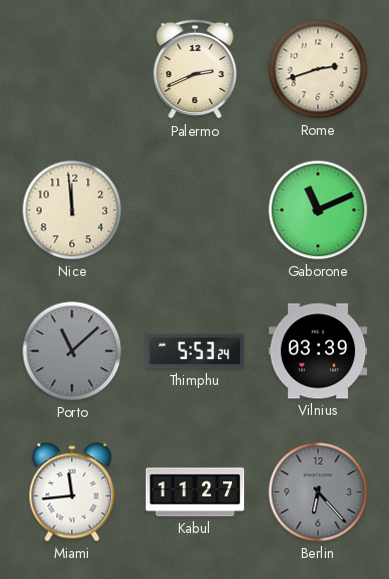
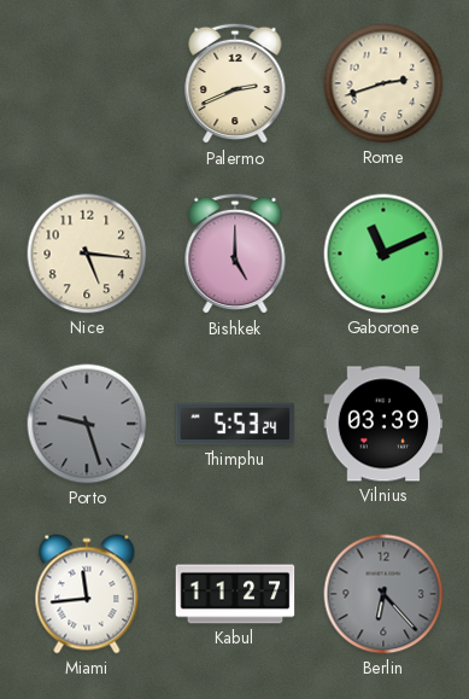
Nice: 11:59 -> 5:16
Bishkek: none -> 5:00
Porto: 11:08 -> 9:27
